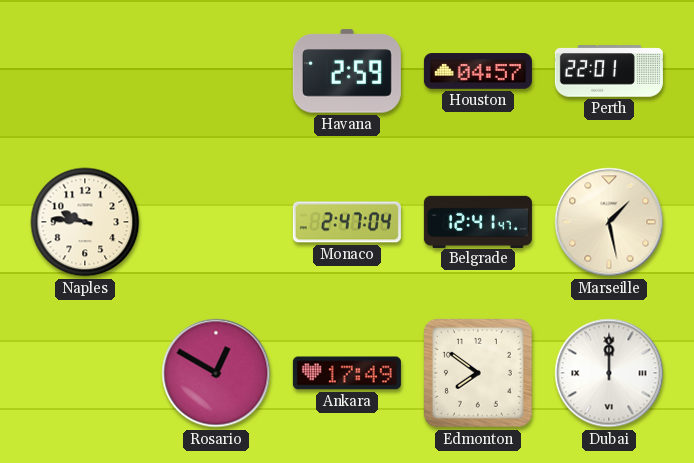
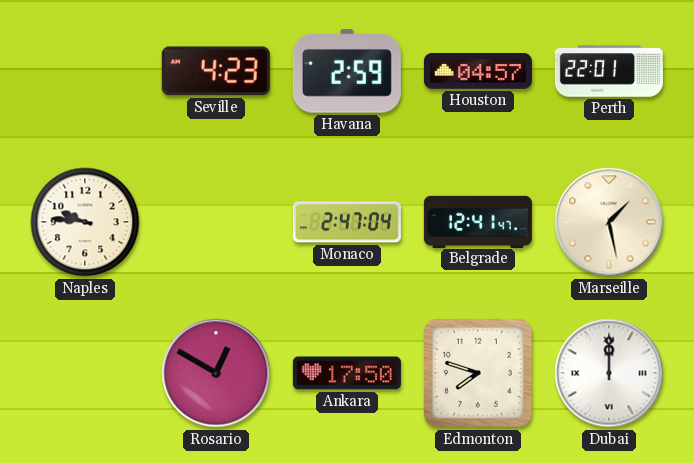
Seville: none -> 4:23
Ankara: 17:49 -> 17:50
Edmonton: 7:51 -> 7:48
